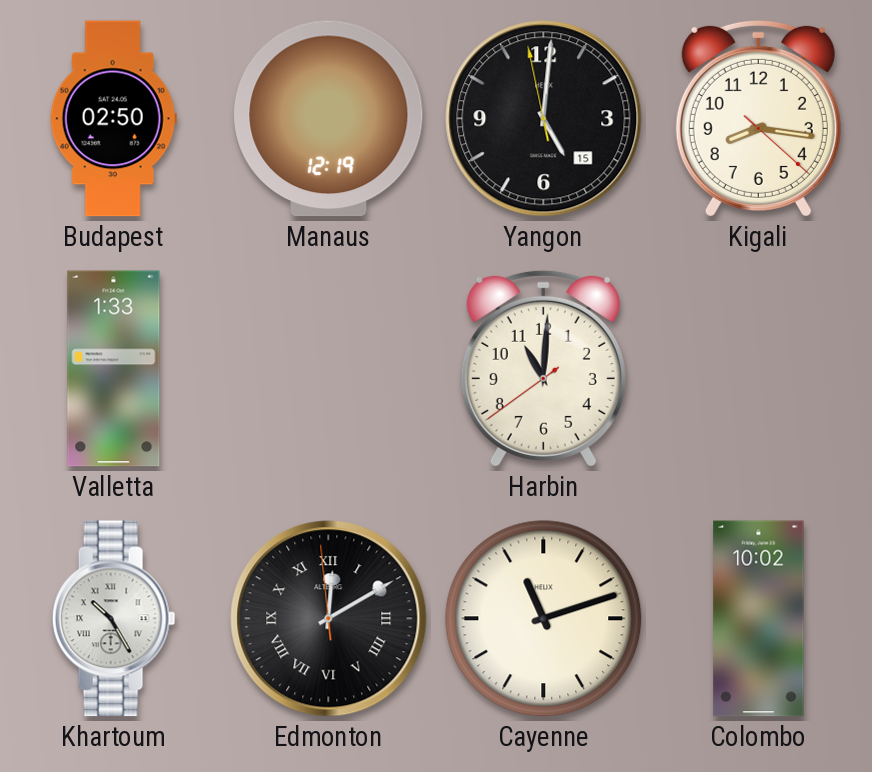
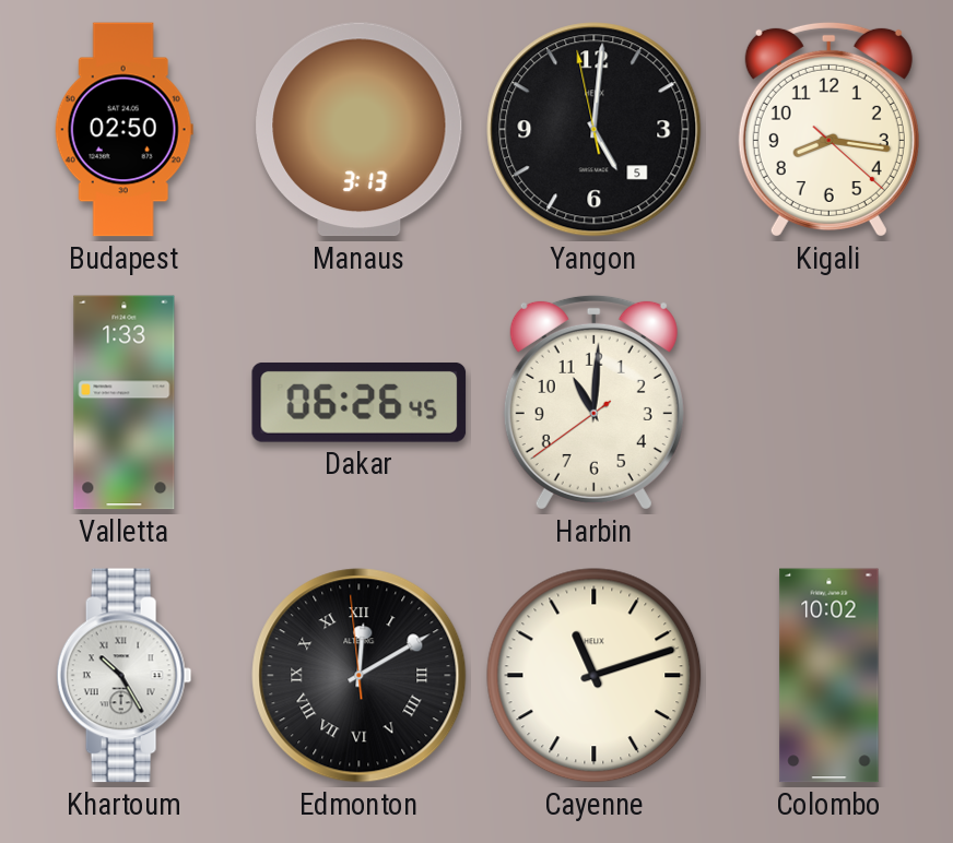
Manaus: 12:19 -> 3:13
Yangon date: 15 -> 5
Dakar: none -> 06:26
